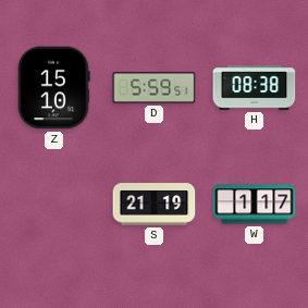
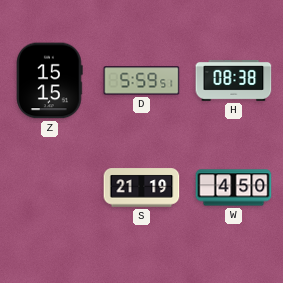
Z: 15:10 -> 15:15
W: 1:17 -> 4:50
